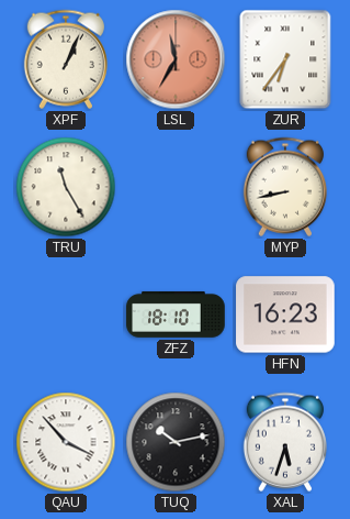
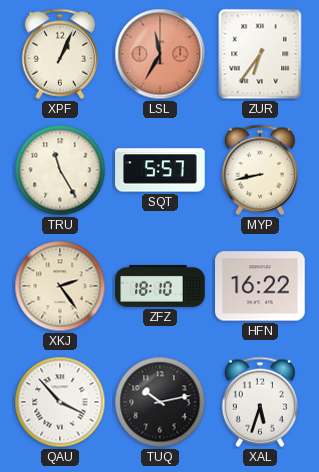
SQT: none -> 5:57
XKJ: none -> 2:24
HFN: 16:23 -> 16:22
